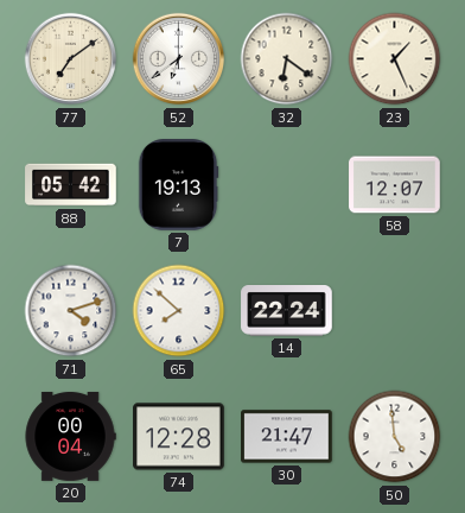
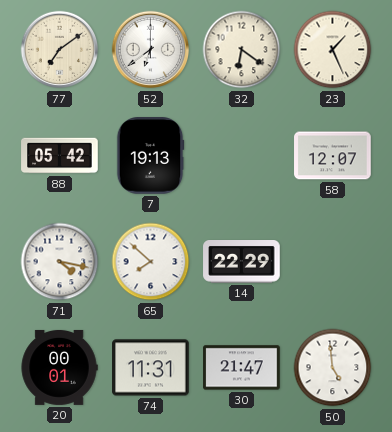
71: 4:12 -> 4:17
14: 22:24 -> 22:29
20: 00:04 -> 00:01
74: 12:28 -> 11:31
